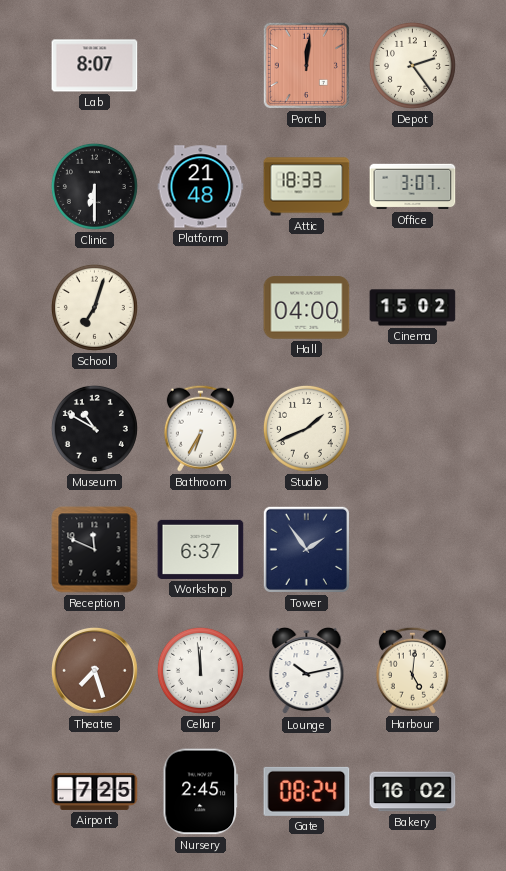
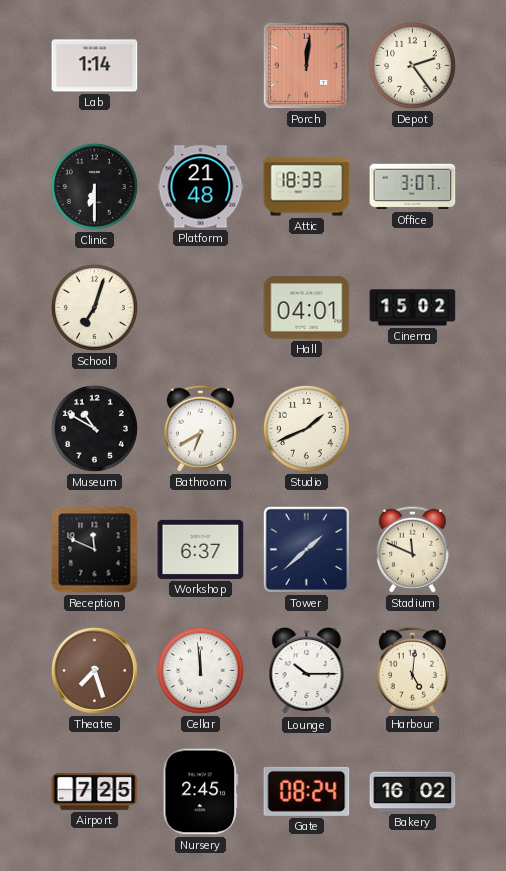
Lab: 8:07 -> 1:14
Hall: 04:00 -> 04:01
Bathroom: 6:35 -> 6:40
Tower: 1:54 -> 1:38
Stadium: none -> 11:49
Lounge: 10:13 -> 10:15
